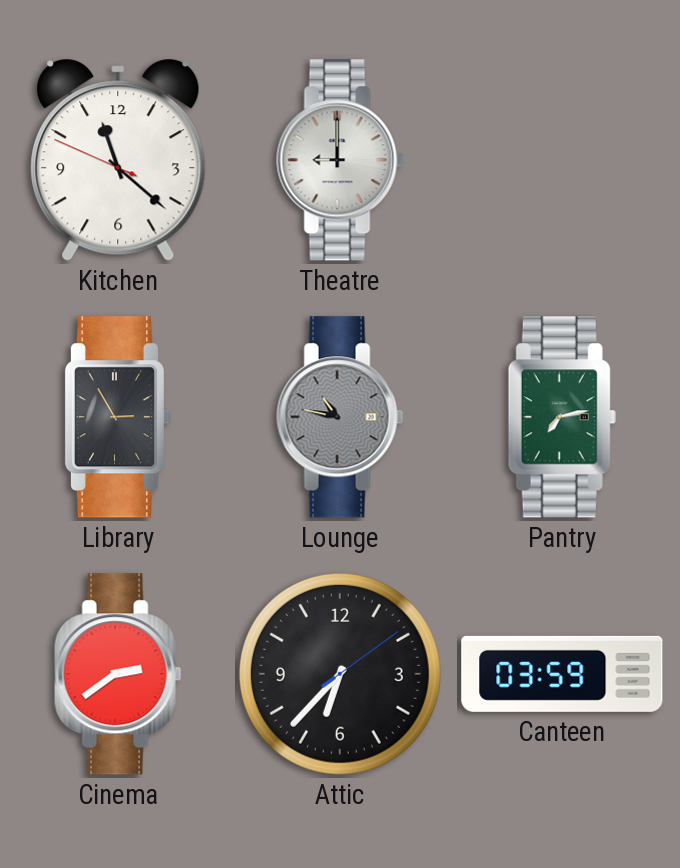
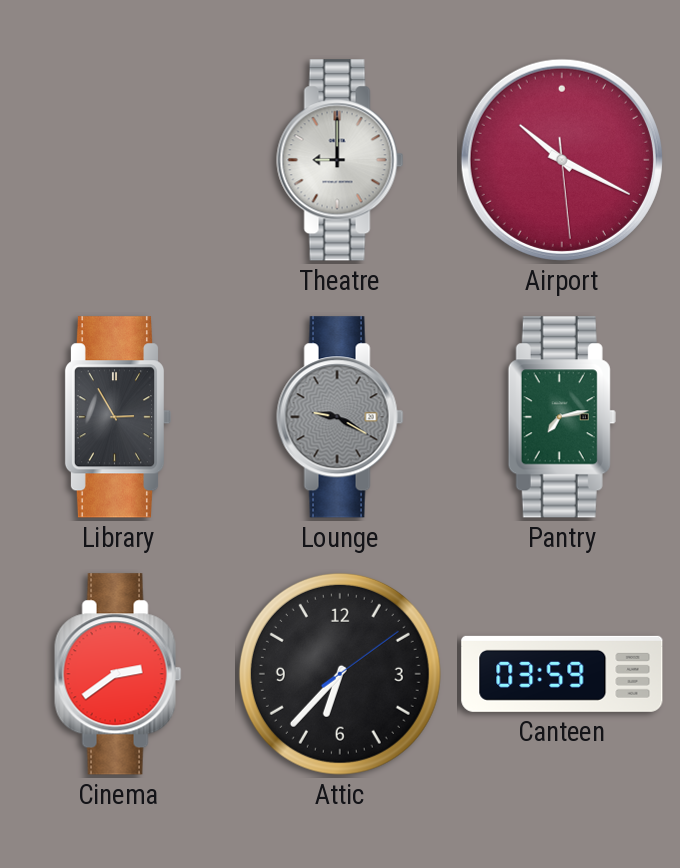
Kitchen: 11:21 -> none
Airport: none -> 10:19
Lounge: 10:47 -> 9:20
